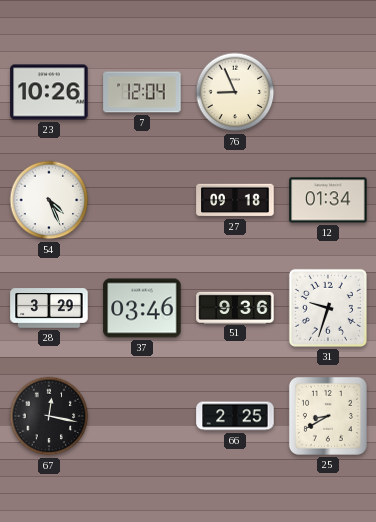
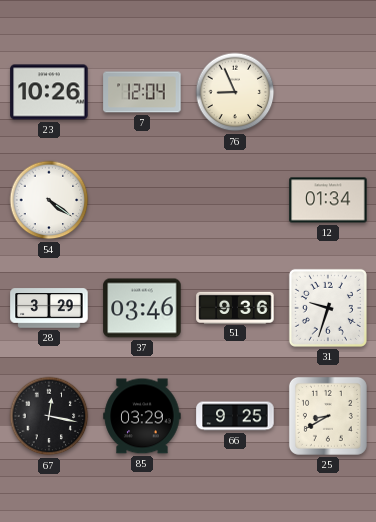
54: 4:26 -> 4:21
27: 09:18 -> none
85: none -> 03:29
66: 2:25 -> 9:25
